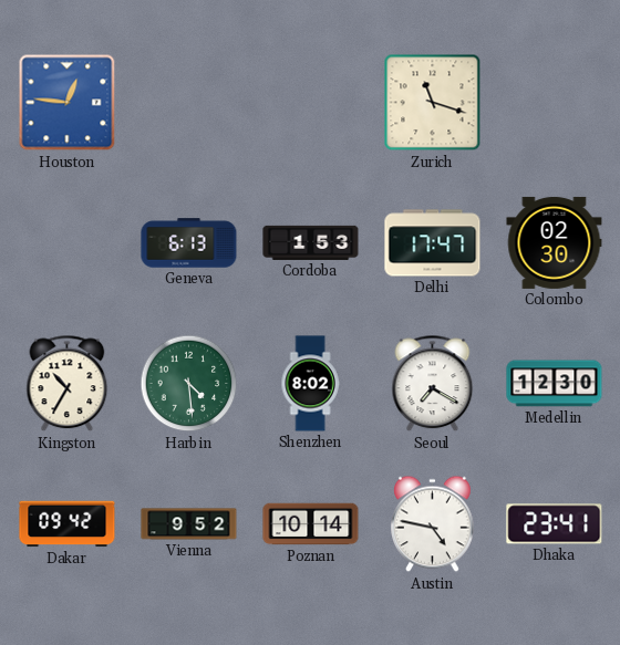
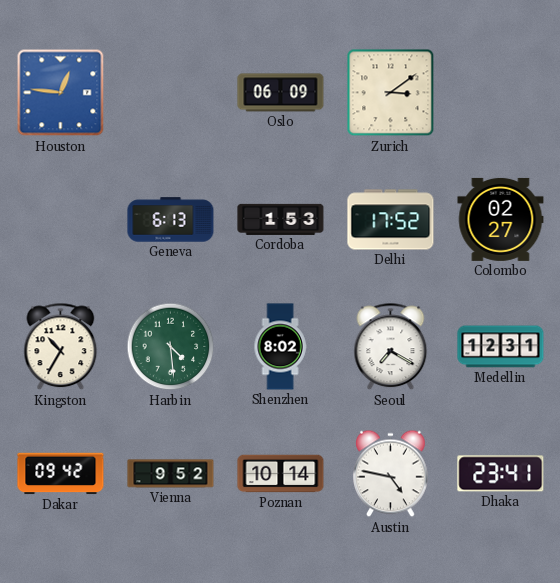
Oslo: none -> 06:09
Zurich: 11:18 -> 3:09
Delhi: 17:47 -> 17:52
Colombo: 02:30 -> 02:27
Medellin: 12:30 -> 12:31
